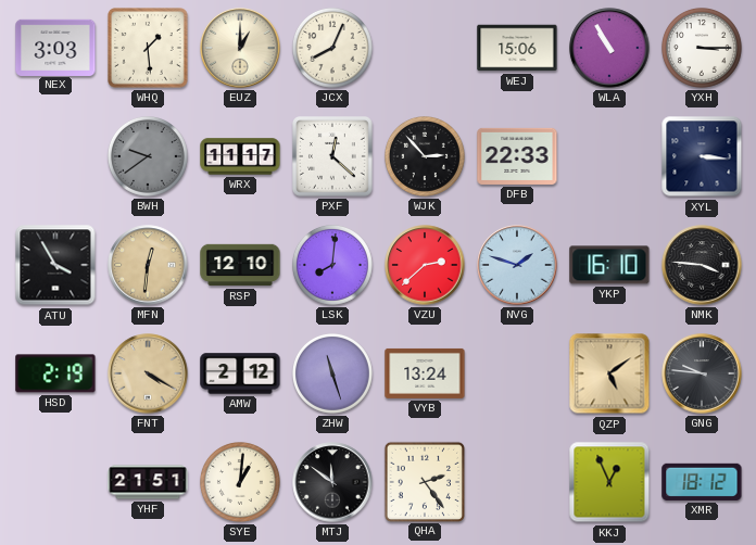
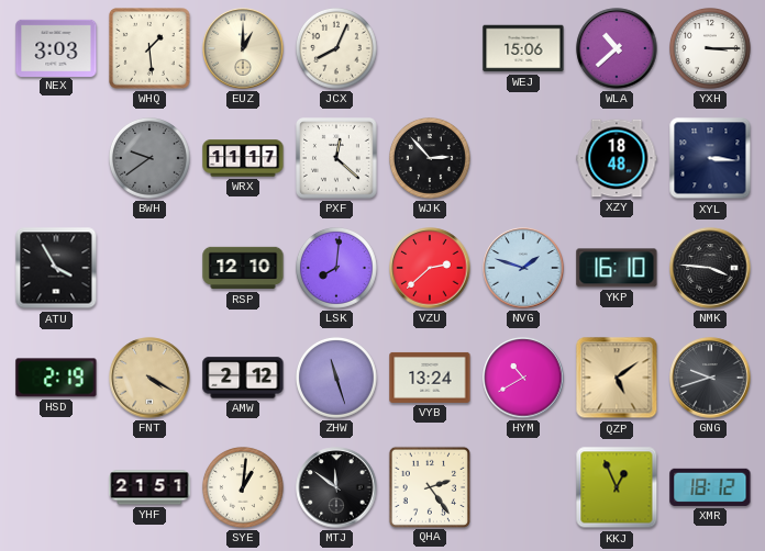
WLA: 10:55 -> 10:38
DFB: 22:33 -> none
XZY: none -> 18:48
MFN: 12:31 -> none
HYM: none -> 10:40
GNG: 9:46 -> 9:42
